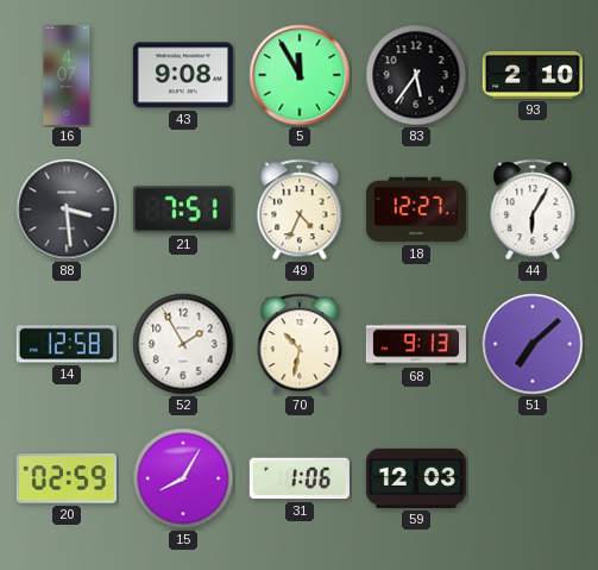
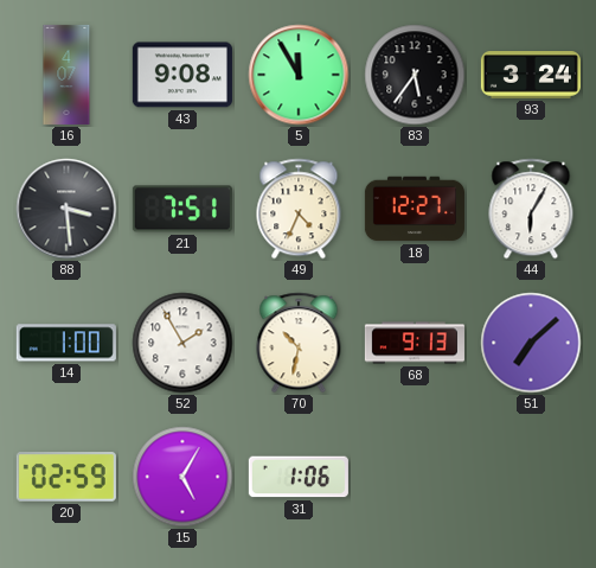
93: 2:10 -> 3:24
14: 12:58 -> 1:00
15: 8:05 -> 5:05
59: 12:03 -> none
